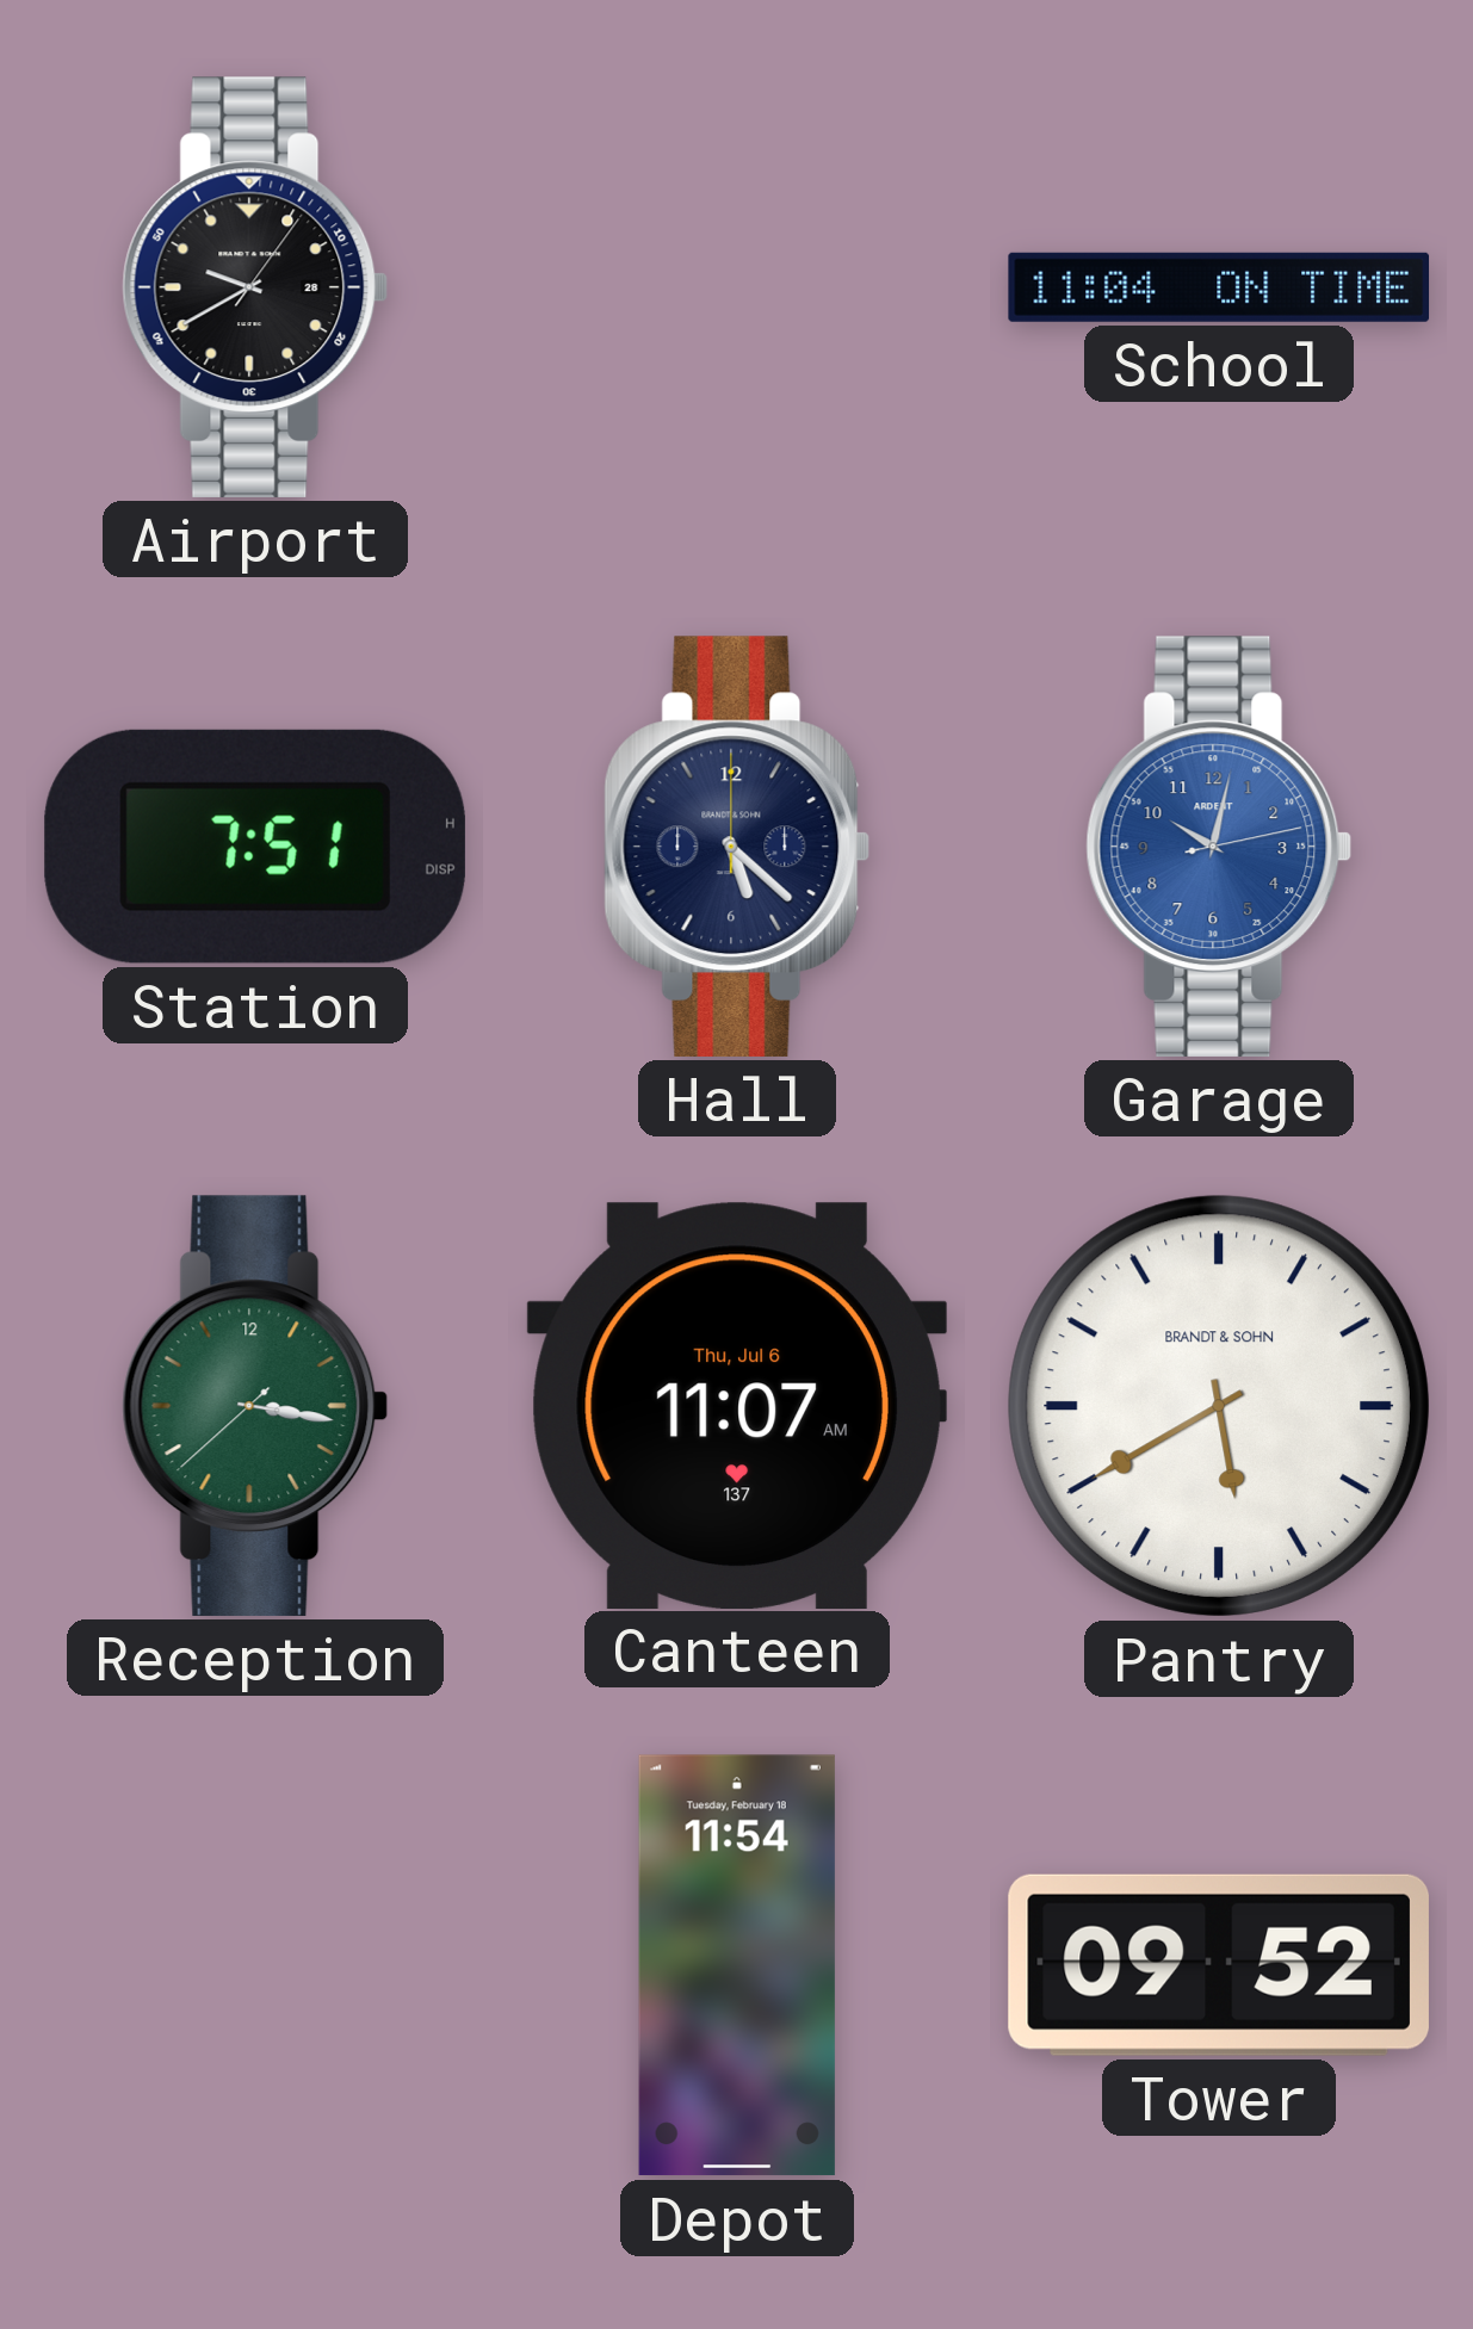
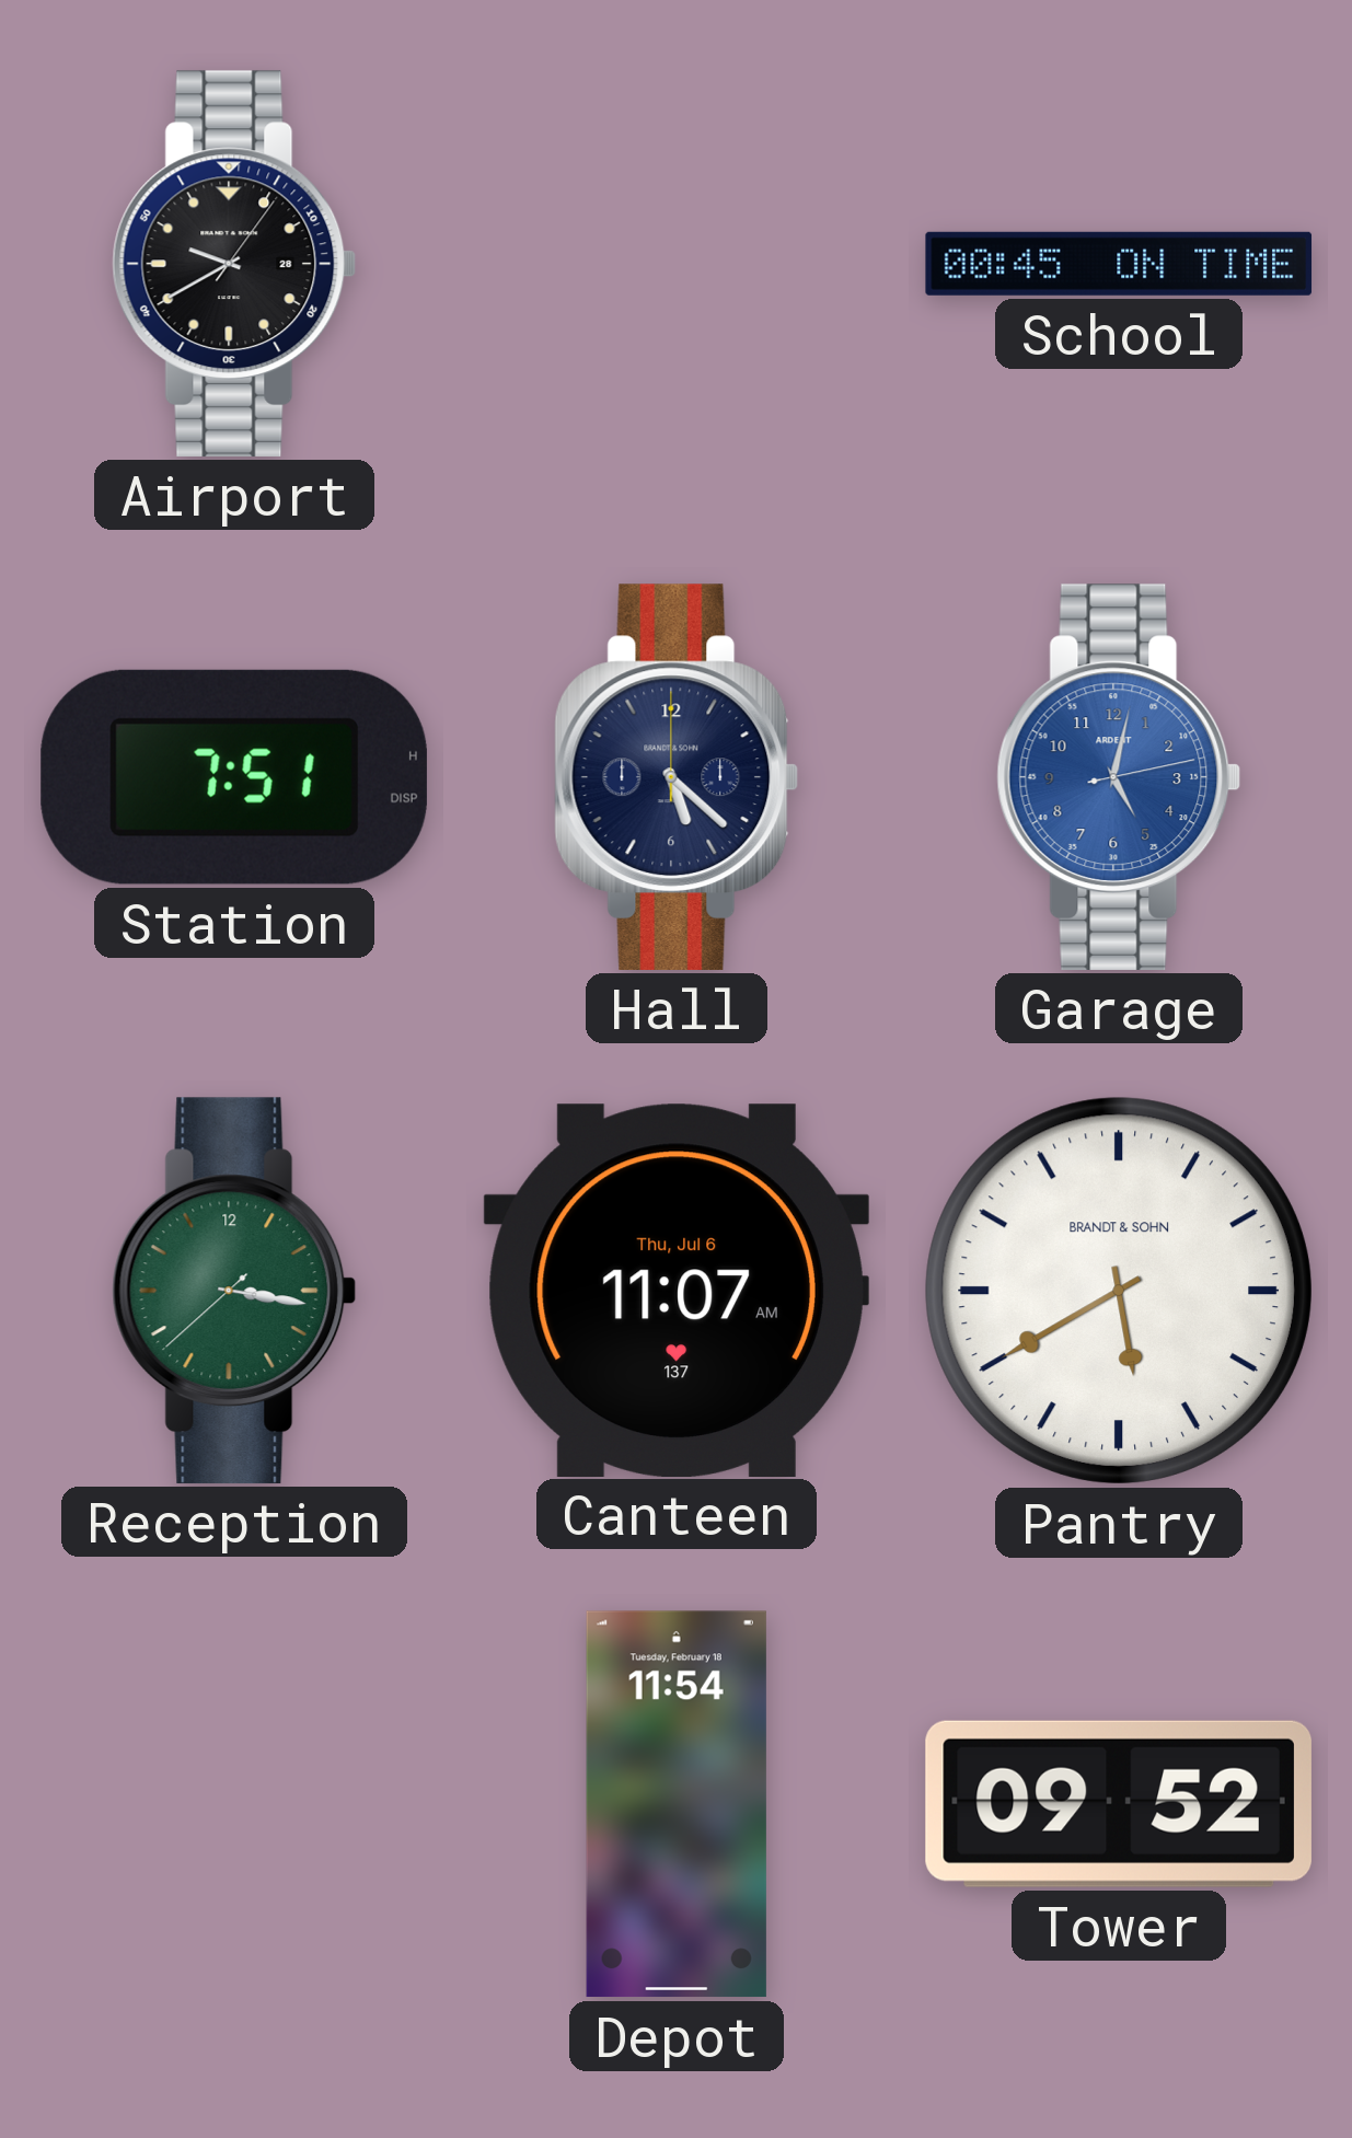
School: 11:04 -> 00:45
Garage: 10:02 -> 5:02
